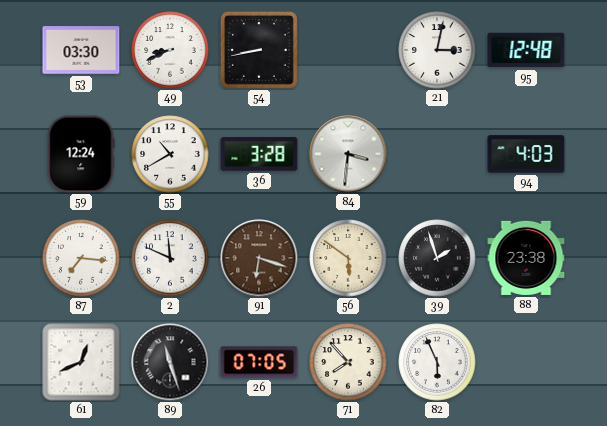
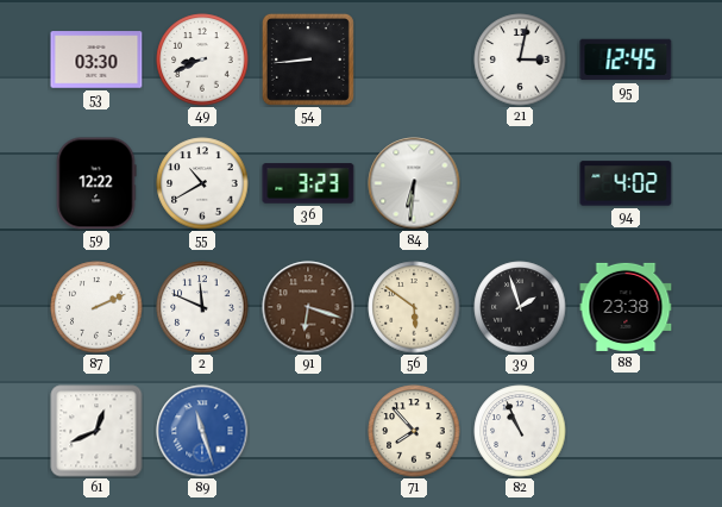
54: 8:43 -> 8:44
95: 12:48 -> 12:45
59: 12:24 -> 12:22
36: 3:28 -> 3:23
84: 3:31 -> 6:31
94: 4:03 -> 4:02
87: 7:16 -> 2:11
89 dial: black -> blue
26: 07:05 -> none
82: 5:56 -> 10:56
